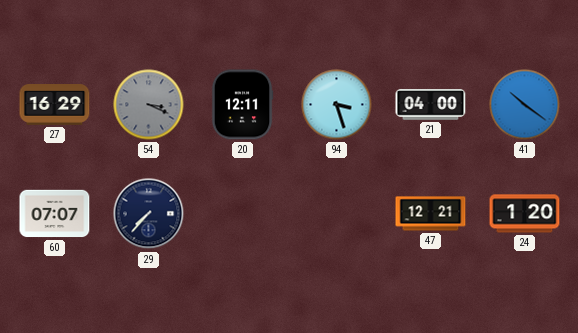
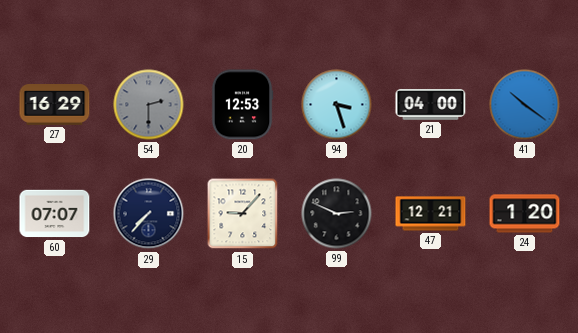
54: 3:19 -> 2:30
20: 12:11 -> 12:53
15: none -> 9:07
99: none -> 2:49
